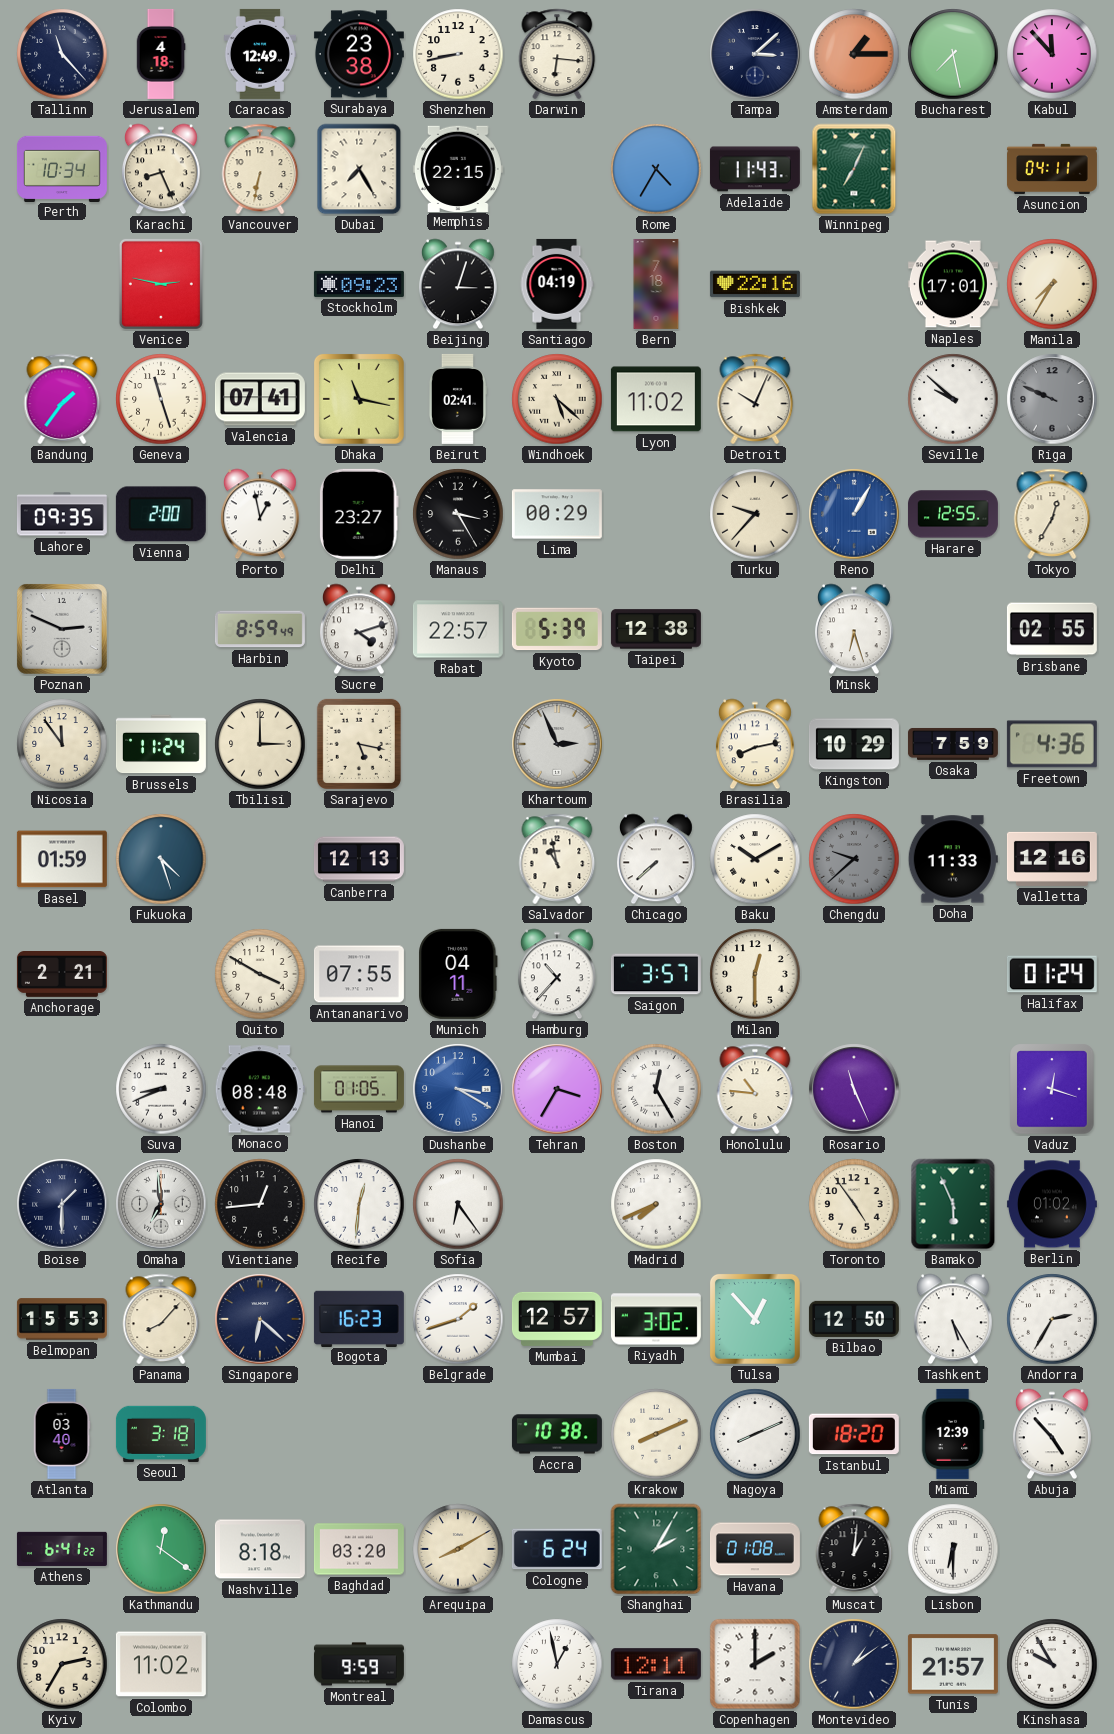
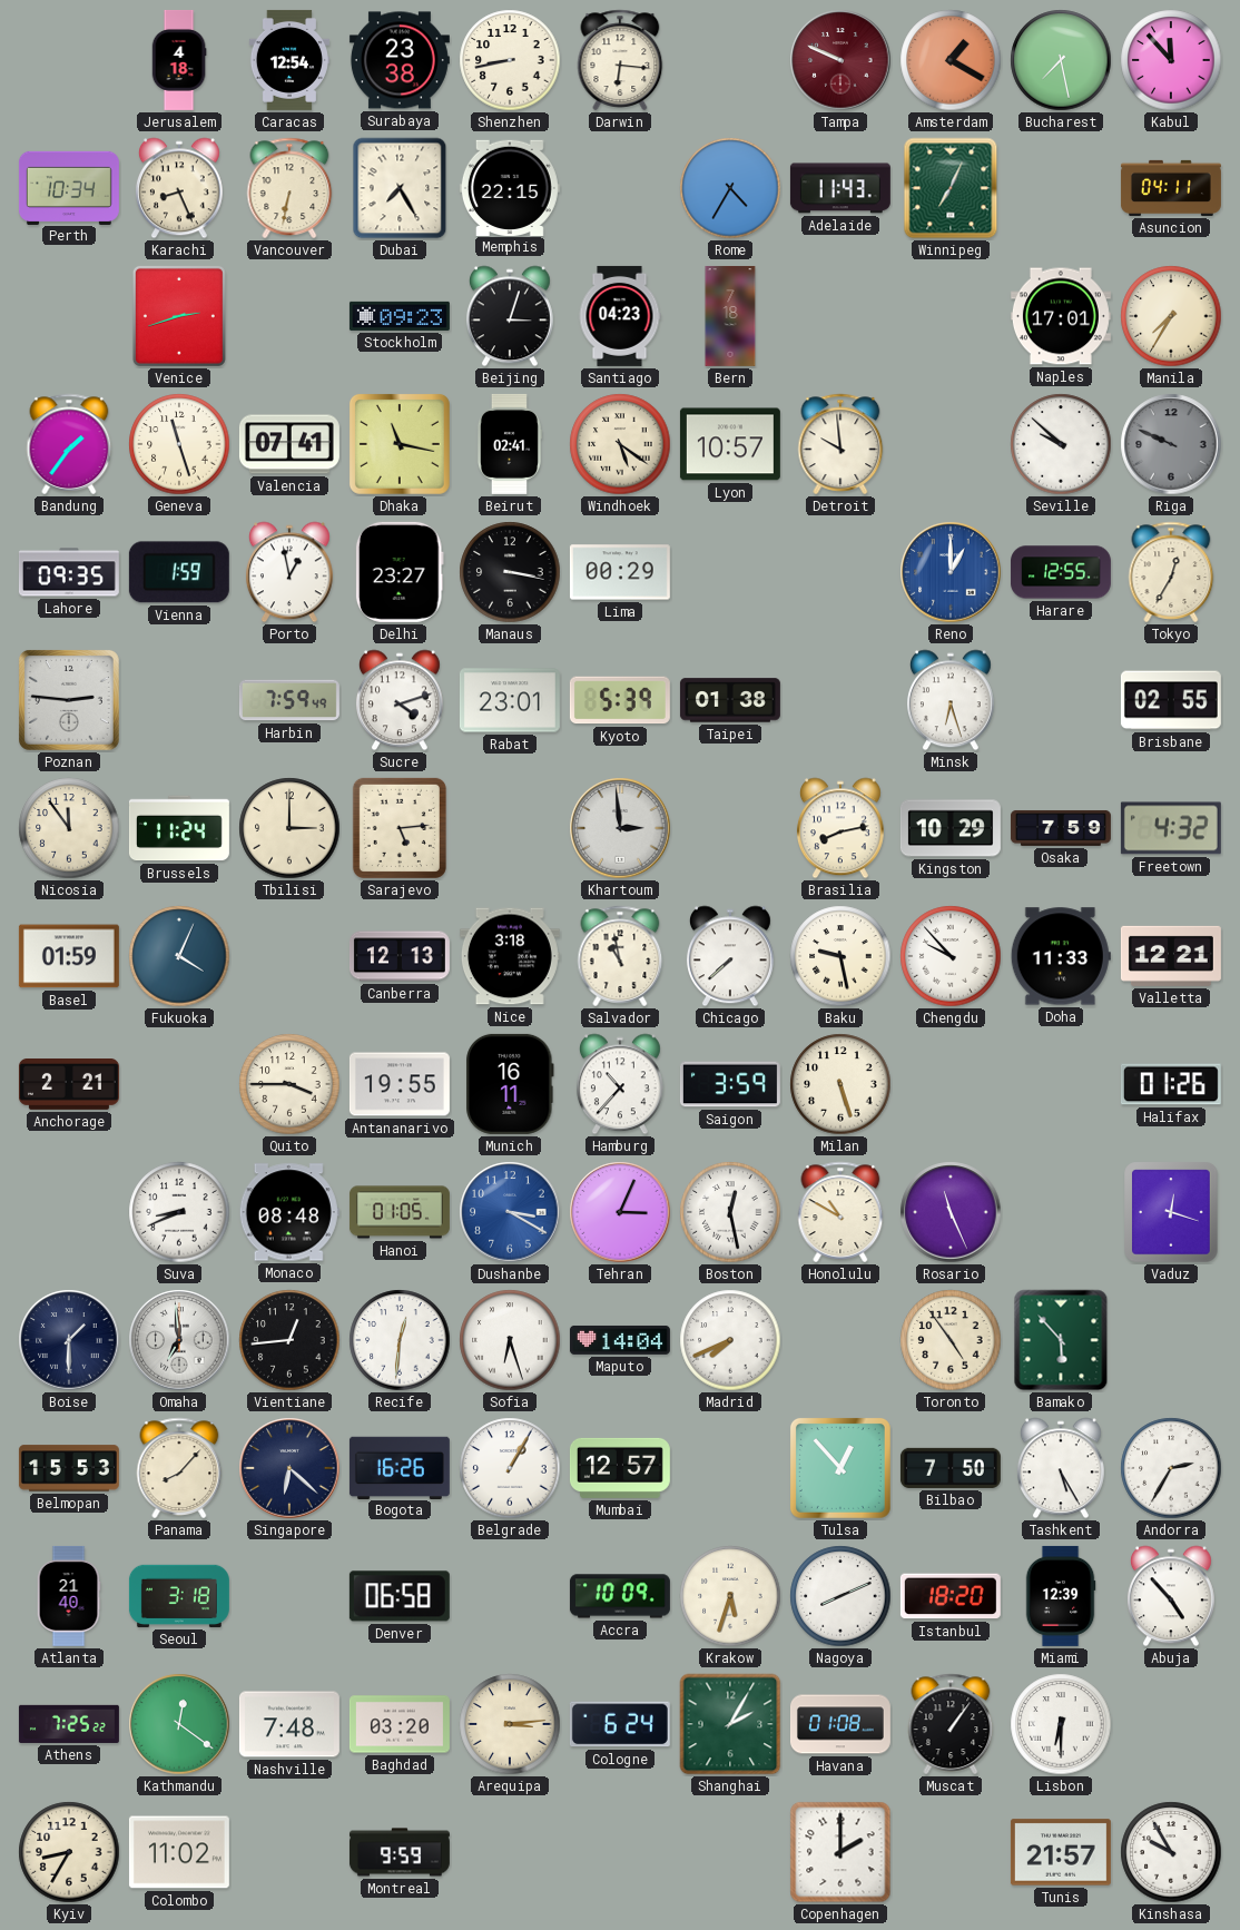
Tallinn: 11:23 -> none
Caracas: 12:49 -> 12:54
Tampa: 3:08 -> 9:49
Tampa dial: navy -> burgundy
Amsterdam: 1:15 -> 1:20
Venice: 2:47 -> 2:42
Santiago: 04:19 -> 04:23
Bishkek: 22:16 -> none
Windhoek: 5:22 -> 5:21
Lyon: 11:02 -> 10:57
Detroit: 10:04 -> 9:59
Vienna: 2:00 -> 1:59
Manaus: 3:25 -> 3:17
Turku: 9:37 -> none
Reno: 1:05 -> 1:00
Poznan: 2:49 -> 2:46
Harbin: 8:59 -> 7:59
Rabat: 22:57 -> 23:01
Taipei: 12:38 -> 01:38
Sarajevo: 5:17 -> 5:14
Khartoum: 2:56 -> 2:59
Freetown: 4:36 -> 4:32
Fukuoka: 4:27 -> 4:04
Nice: none -> 3:18
Baku: 10:10 -> 9:28
Chengdu: 9:38 -> 9:53
Chengdu dial: grey -> white
Valletta: 12:16 -> 12:21
Quito: 3:50 -> 3:45
Antananarivo: 07:55 -> 19:55
Munich: 04:11 -> 16:11
Saigon: 3:57 -> 3:59
Milan: 12:30 -> 5:27
Halifax: 01:24 -> 01:26
Tehran: 3:35 -> 3:04
Boston: 12:25 -> 12:28
Honolulu: 10:46 -> 10:50
Sofia: 6:24 -> 6:27
Maputo: none -> 14:04
Bamako: 5:56 -> 5:53
Berlin: 01:02 -> none
Bogota: 16:23 -> 16:26
Belgrade: 1:42 -> 1:05
Riyadh: 3:02 -> none
Bilbao: 12:50 -> 7:50
Atlanta: 03:40 -> 21:40
Denver: none -> 06:58
Accra: 10:38 -> 10:09
Krakow: 8:11 -> 5:33
Athens: 6:41 -> 7:25
Nashville: 8:18 -> 7:48
Arequipa: 8:10 -> 3:14
Muscat: 1:01 -> 1:06
Kyiv: 2:35 -> 8:35
Damascus: 12:58 -> none
Tirana: 12:11 -> none
Montevideo: 1:09 -> none
